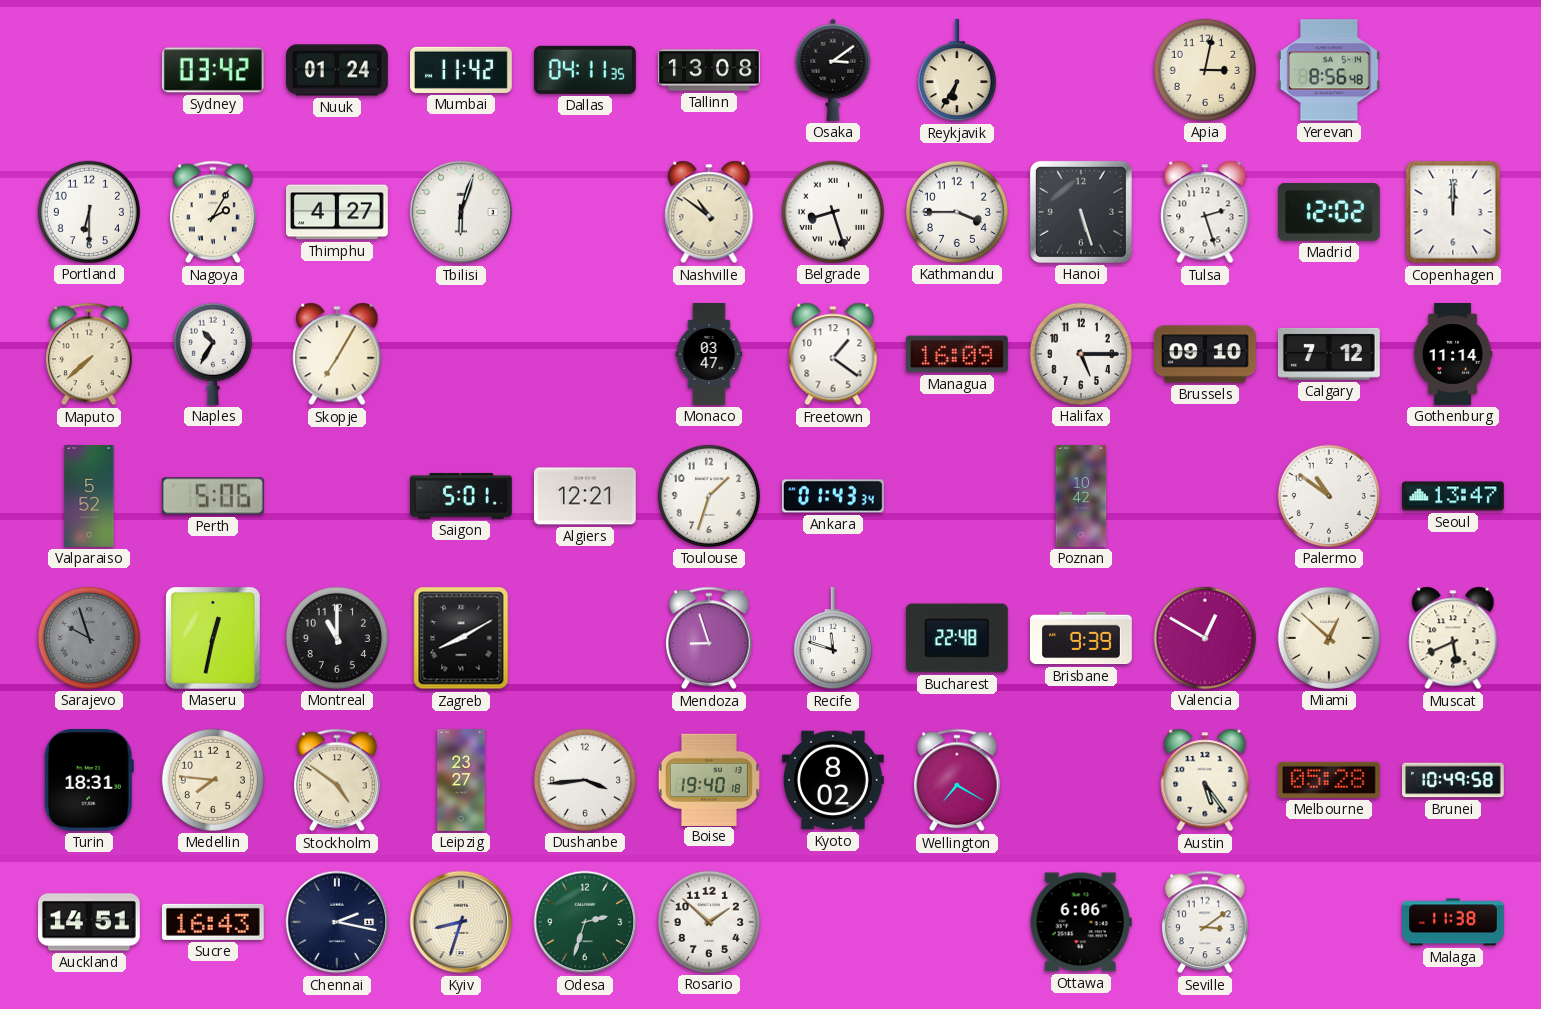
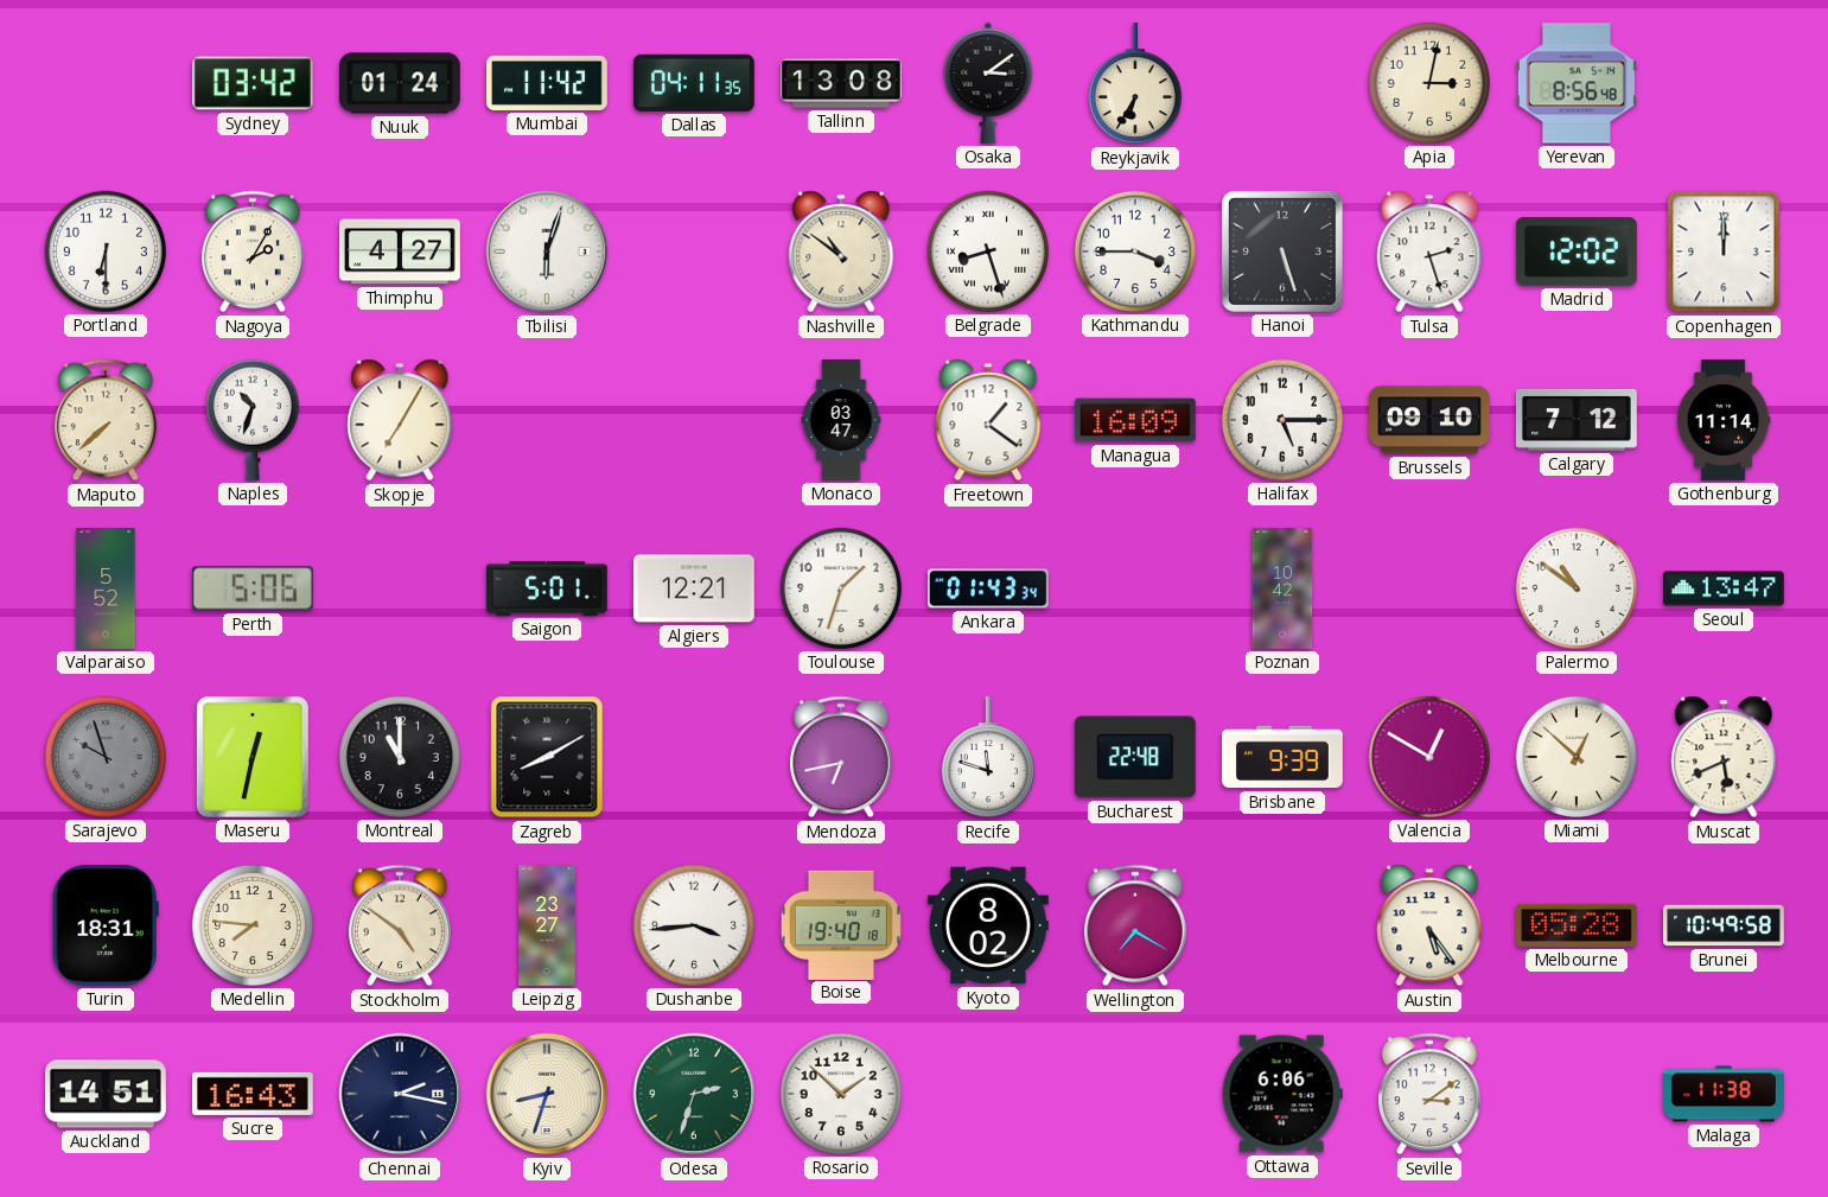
Naples: 10:35 -> 10:33
Mendoza: 8:57 -> 6:43
